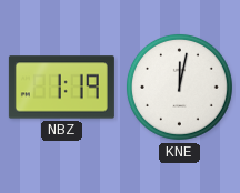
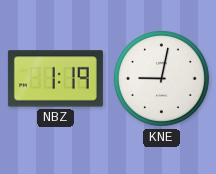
KNE: 12:02 -> 9:02
